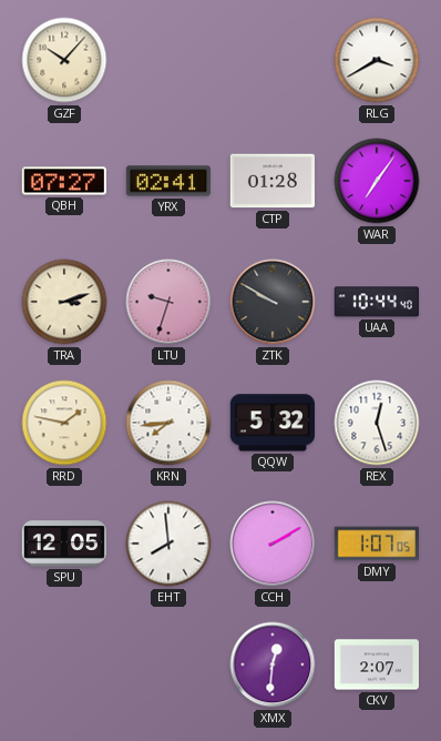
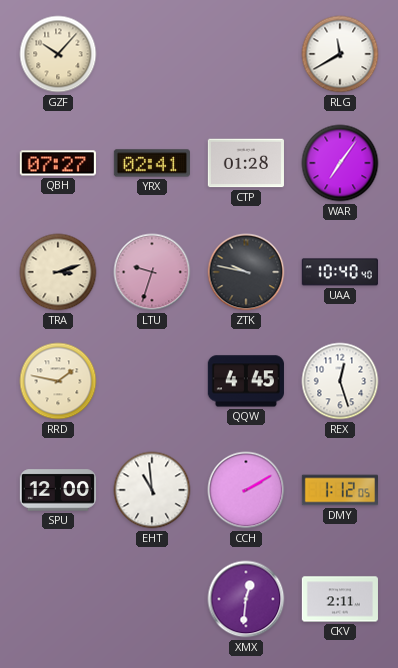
RLG: 3:40 -> 11:40
ZTK: 9:50 -> 9:47
UAA: 10:44 -> 10:40
KRN: 7:44 -> none
QQW: 5:32 -> 4:45
SPU: 12:05 -> 12:00
EHT: 7:59 -> 10:59
DMY: 1:07 -> 1:12
CKV: 2:07 -> 2:11
